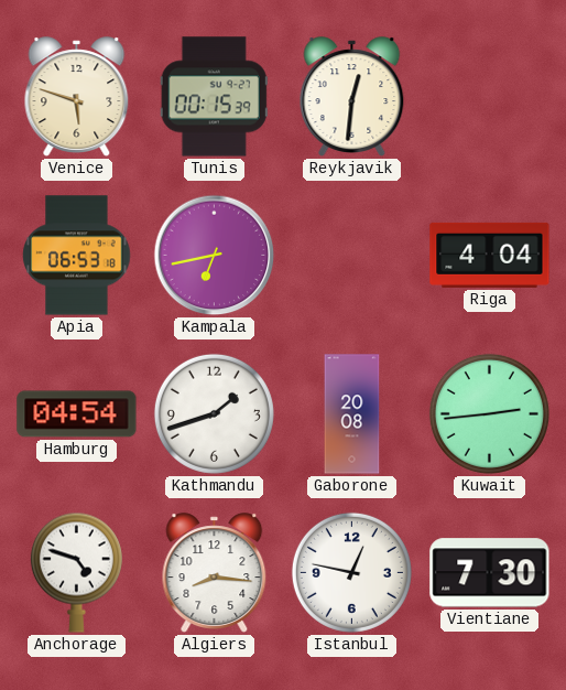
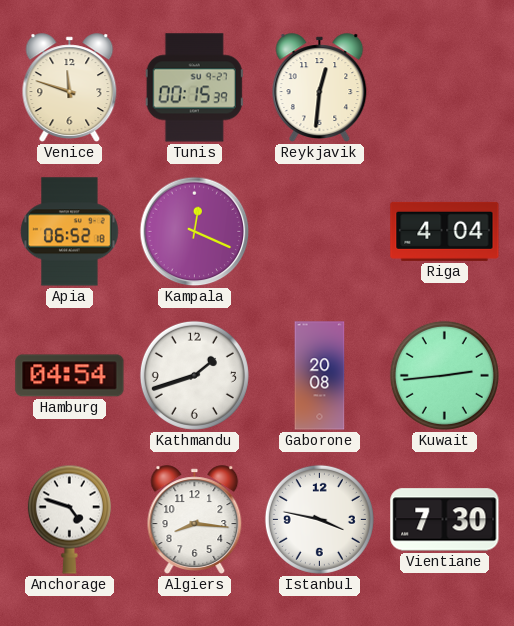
Venice: 5:48 -> 11:48
Apia: 06:53 -> 06:52
Kampala: 6:43 -> 12:19
Istanbul: 12:47 -> 3:47
